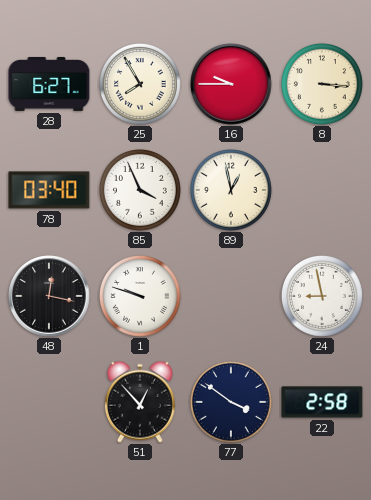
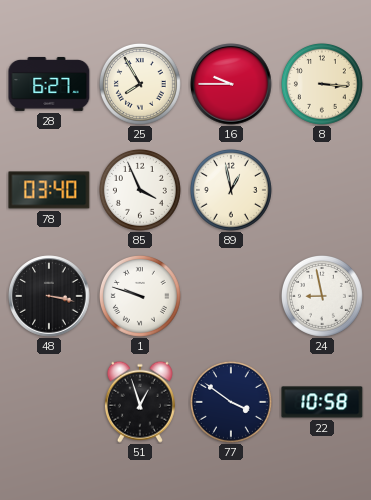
48: 12:17 -> 3:17
51: 12:53 -> 12:57
22: 2:58 -> 10:58
